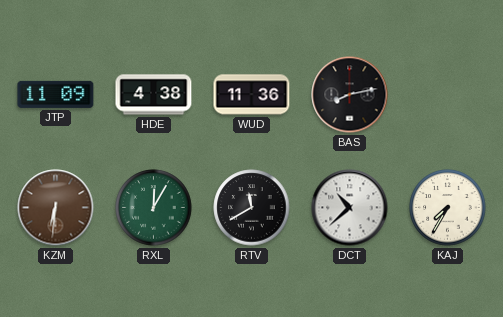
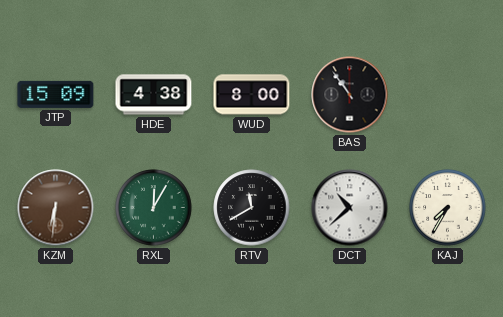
JTP: 11:09 -> 15:09
WUD: 11:36 -> 8:00
BAS: 8:13 -> 10:54
